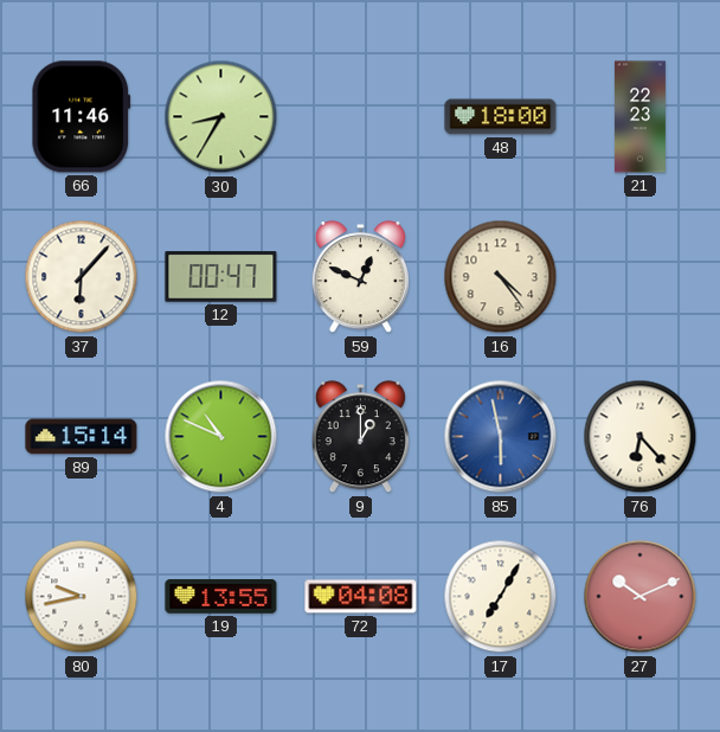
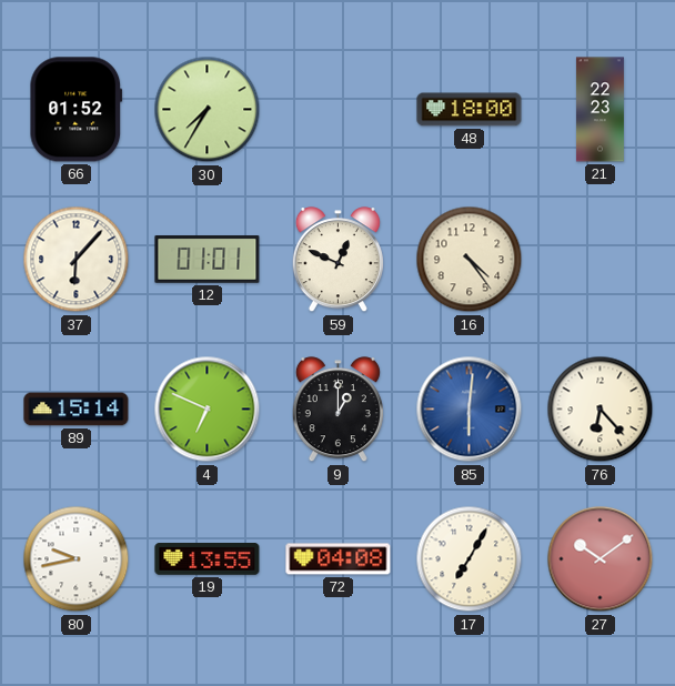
66: 11:46 -> 01:52
30: 8:35 -> 7:35
12: 00:47 -> 01:01
4: 10:49 -> 6:49
85: 5:58 -> 6:01
27: 10:11 -> 10:09
